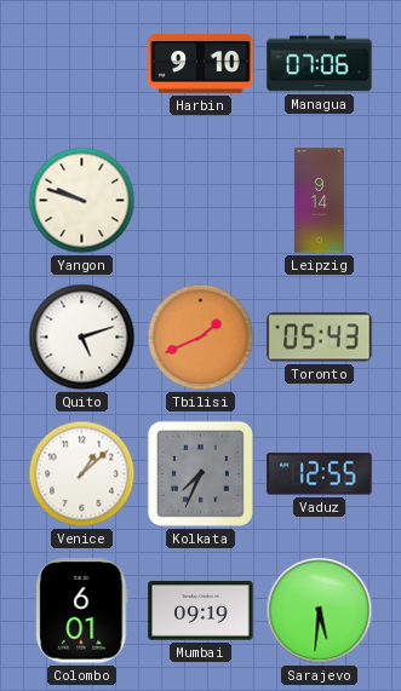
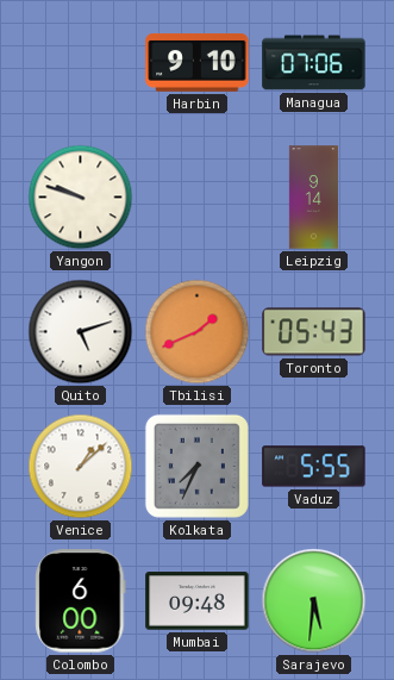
Vaduz: 12:55 -> 5:55
Colombo: 6:01 -> 6:00
Mumbai: 09:19 -> 09:48
